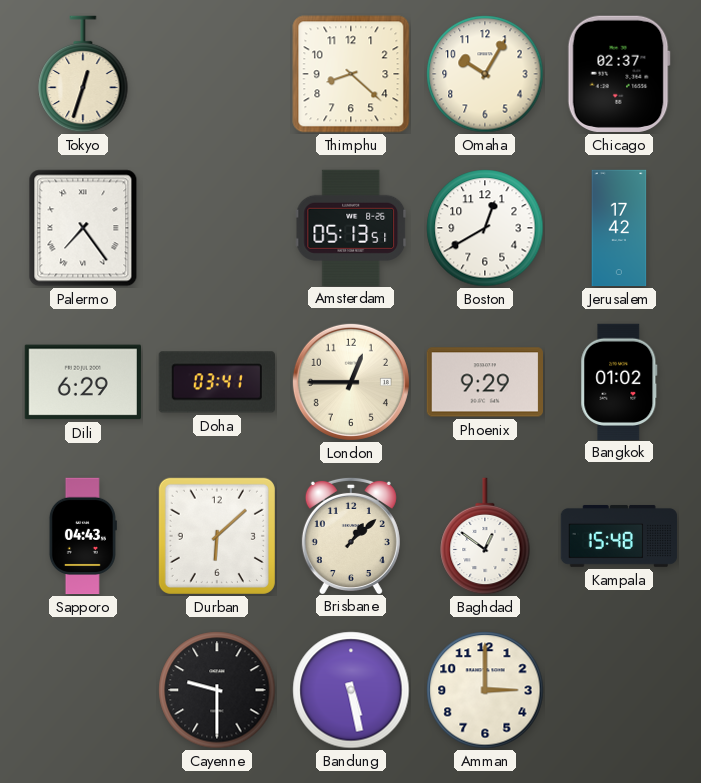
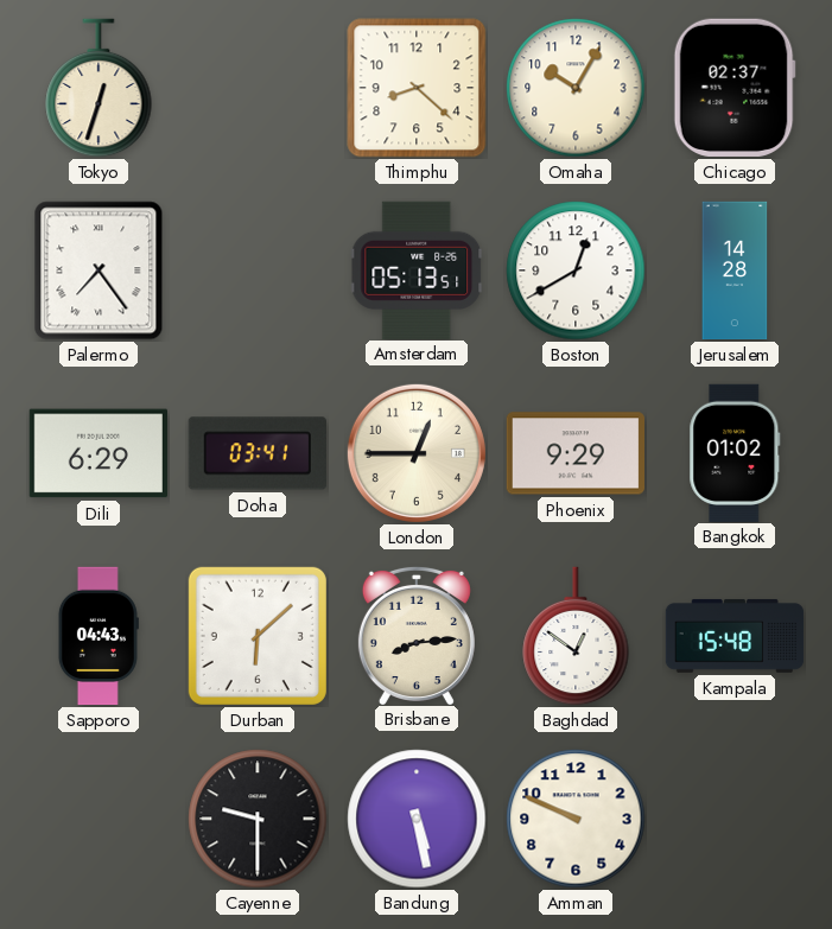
Jerusalem: 17:42 -> 14:28
Brisbane: 1:08 -> 8:14
Amman: 3:00 -> 9:49
